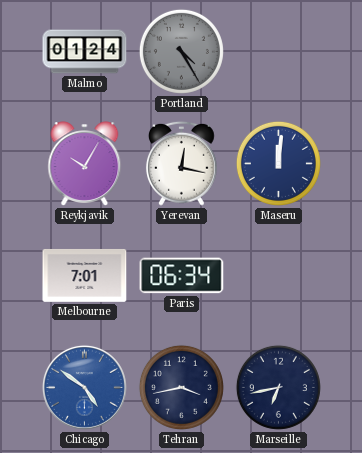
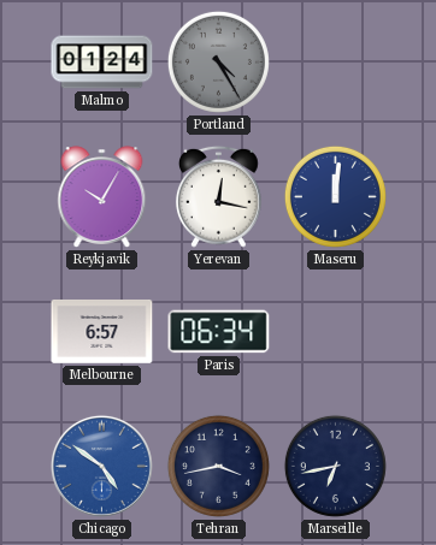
Melbourne: 7:01 -> 6:57
